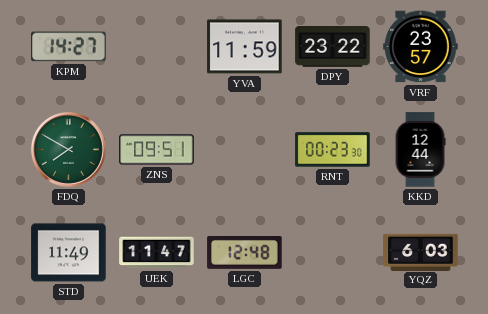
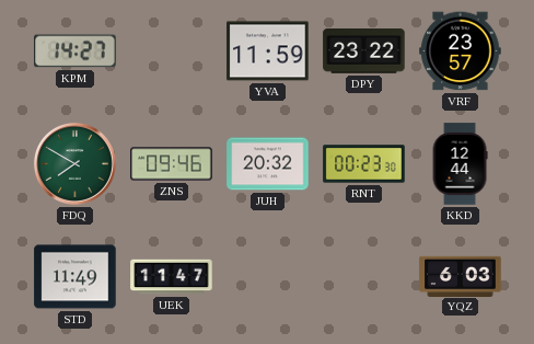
ZNS: 09:51 -> 09:46
JUH: none -> 20:32
LGC: 12:48 -> none
